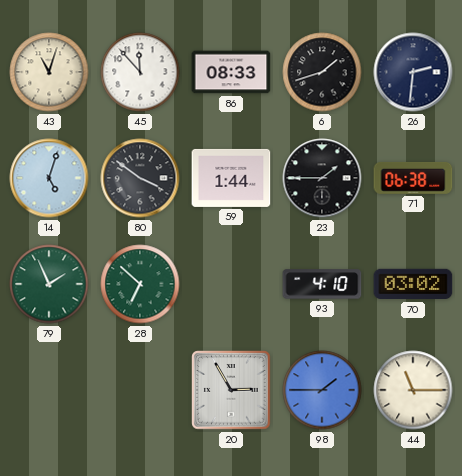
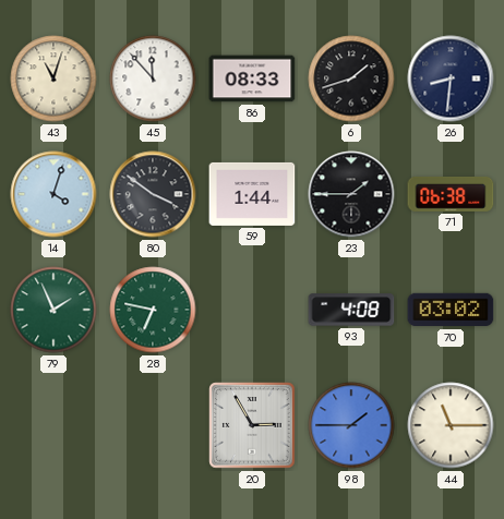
26: 2:31 -> 8:31
14: 5:03 -> 4:03
28: 6:52 -> 6:47
93: 4:10 -> 4:08
